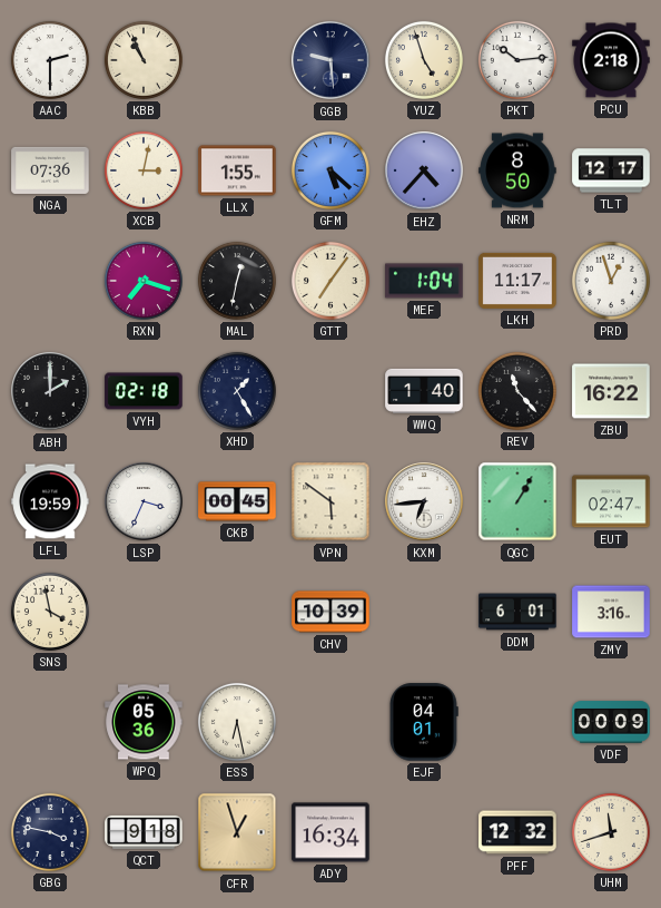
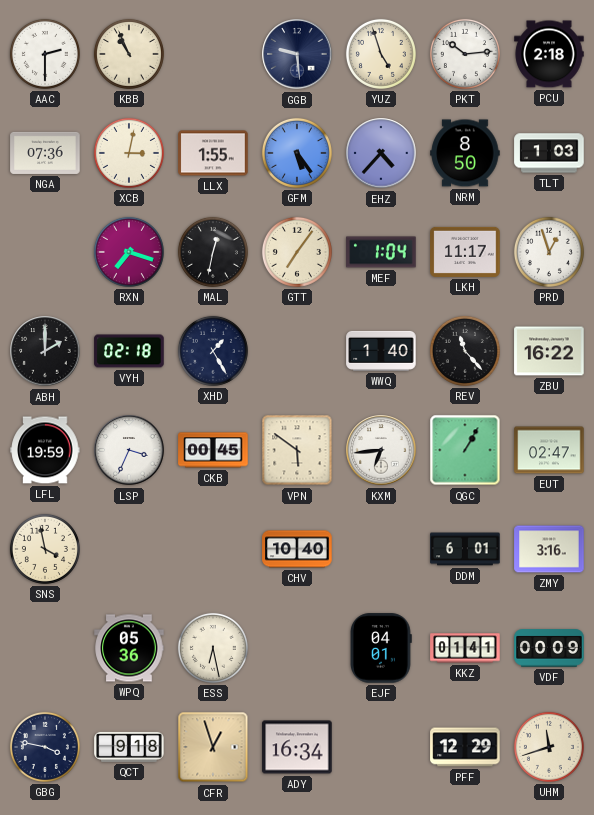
GFM: 5:22 -> 5:24
TLT: 12:17 -> 1:03
CHV: 10:39 -> 10:40
KKZ: none -> 01:41
PFF: 12:32 -> 12:29
